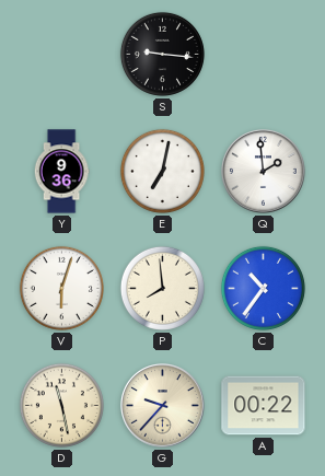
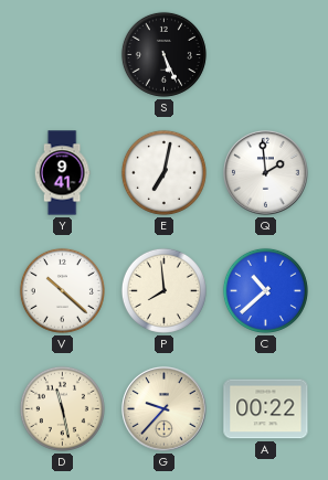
S: 9:16 -> 5:26
Y: 9:36 -> 9:41
V: 6:03 -> 10:22
C: 10:36 -> 10:38
